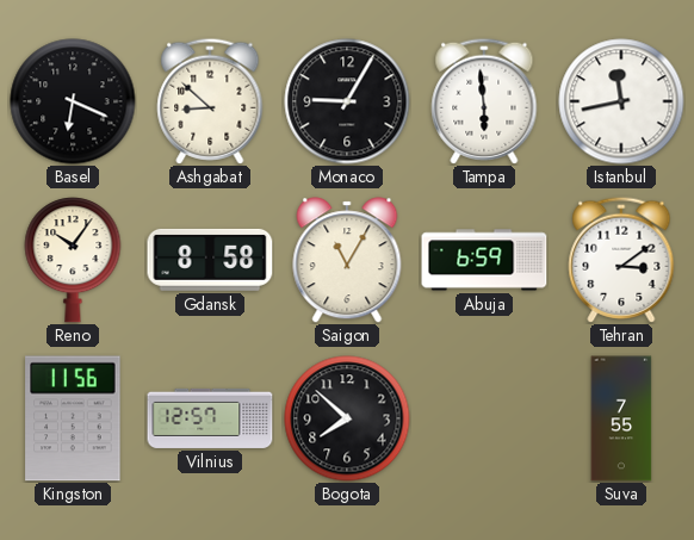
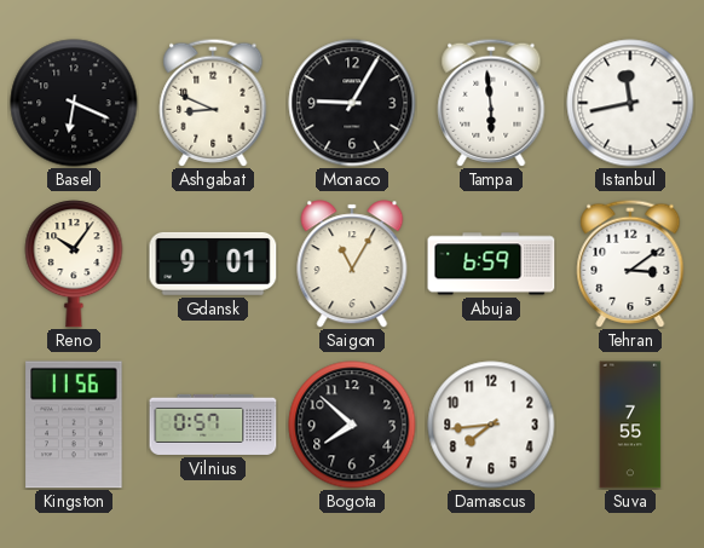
Ashgabat: 8:52 -> 8:49
Gdansk: 8:58 -> 9:01
Vilnius: 12:57 -> 0:57
Damascus: none -> 7:44
